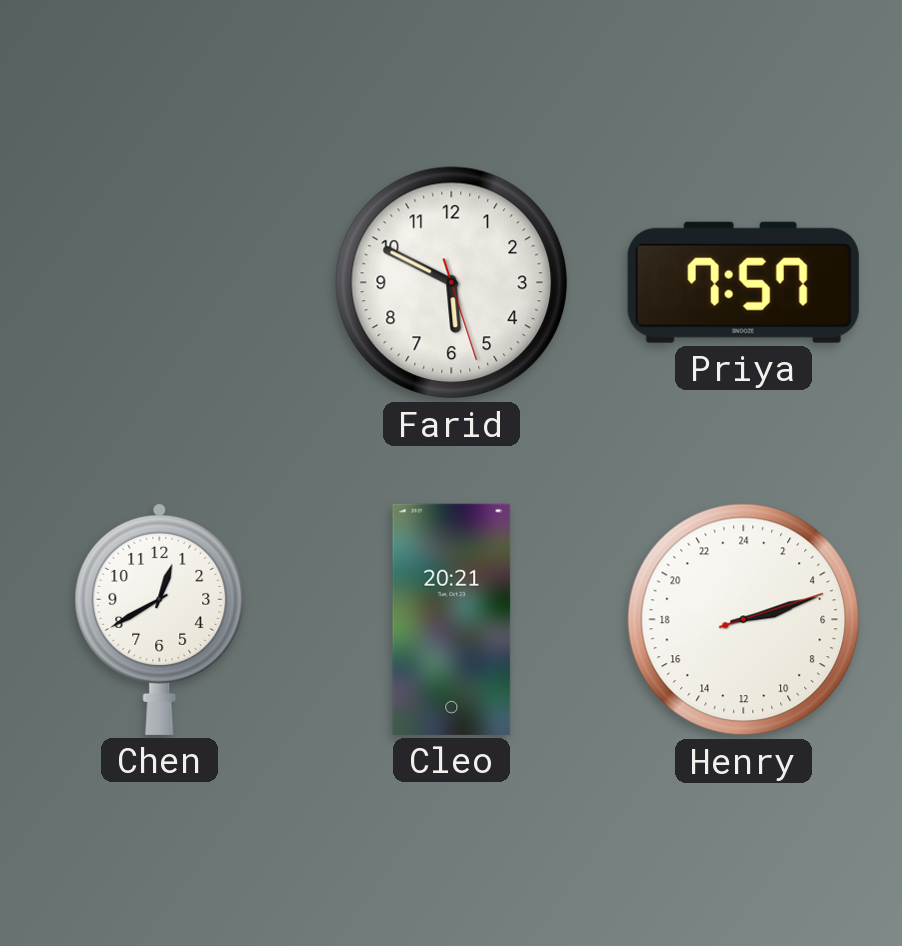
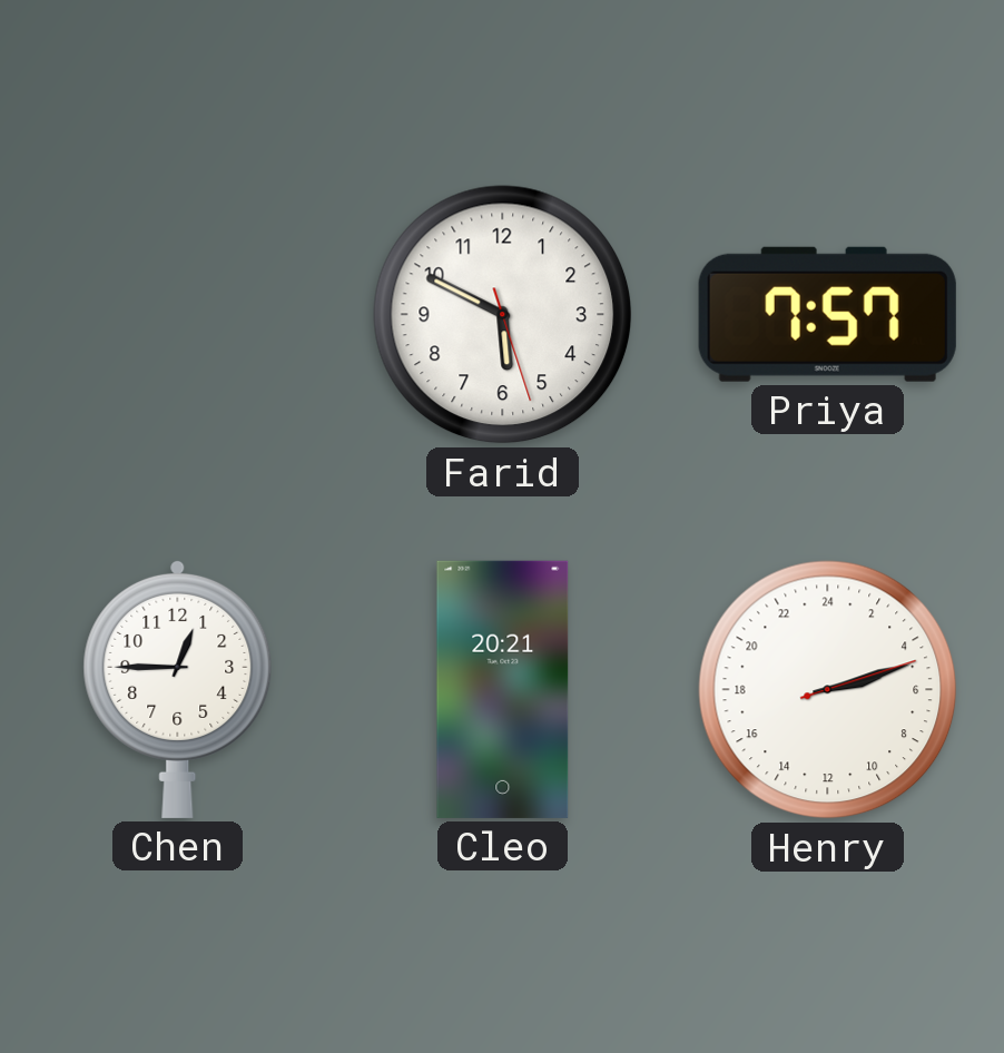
Chen: 12:40 -> 12:45
